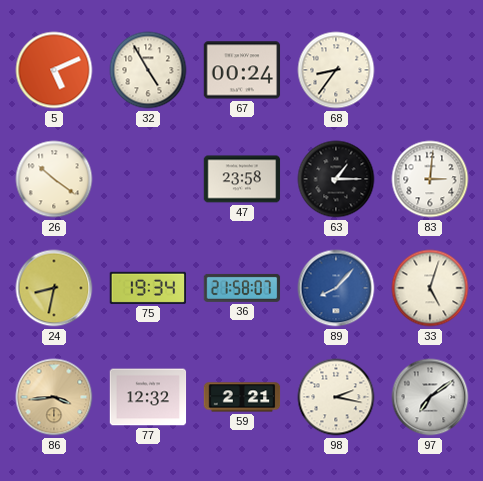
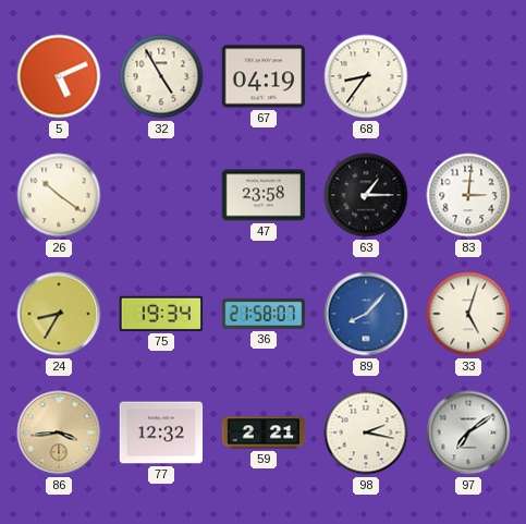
67: 00:24 -> 04:19
24: 8:32 -> 8:35
